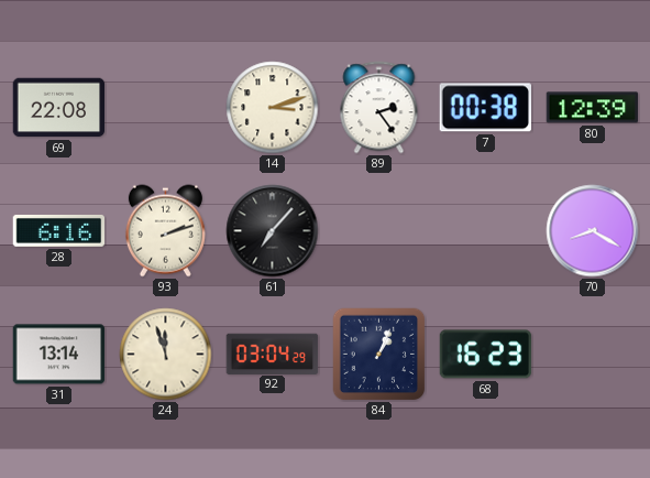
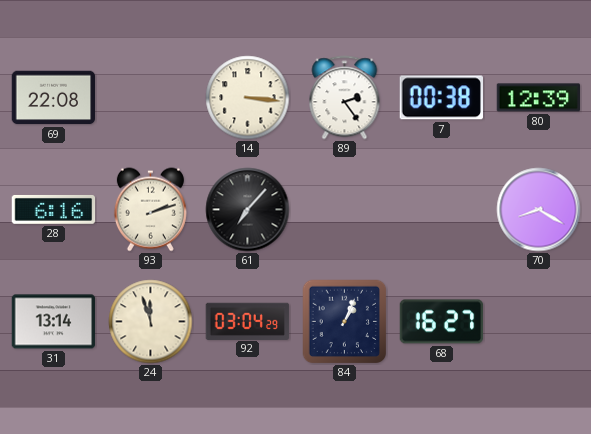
14: 3:12 -> 3:16
68: 16:23 -> 16:27
